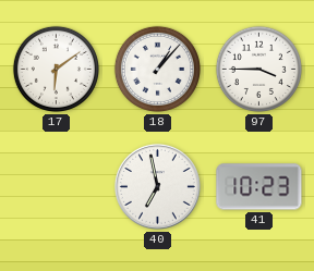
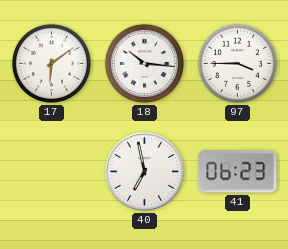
18: 1:07 -> 10:16
41: 10:23 -> 06:23
